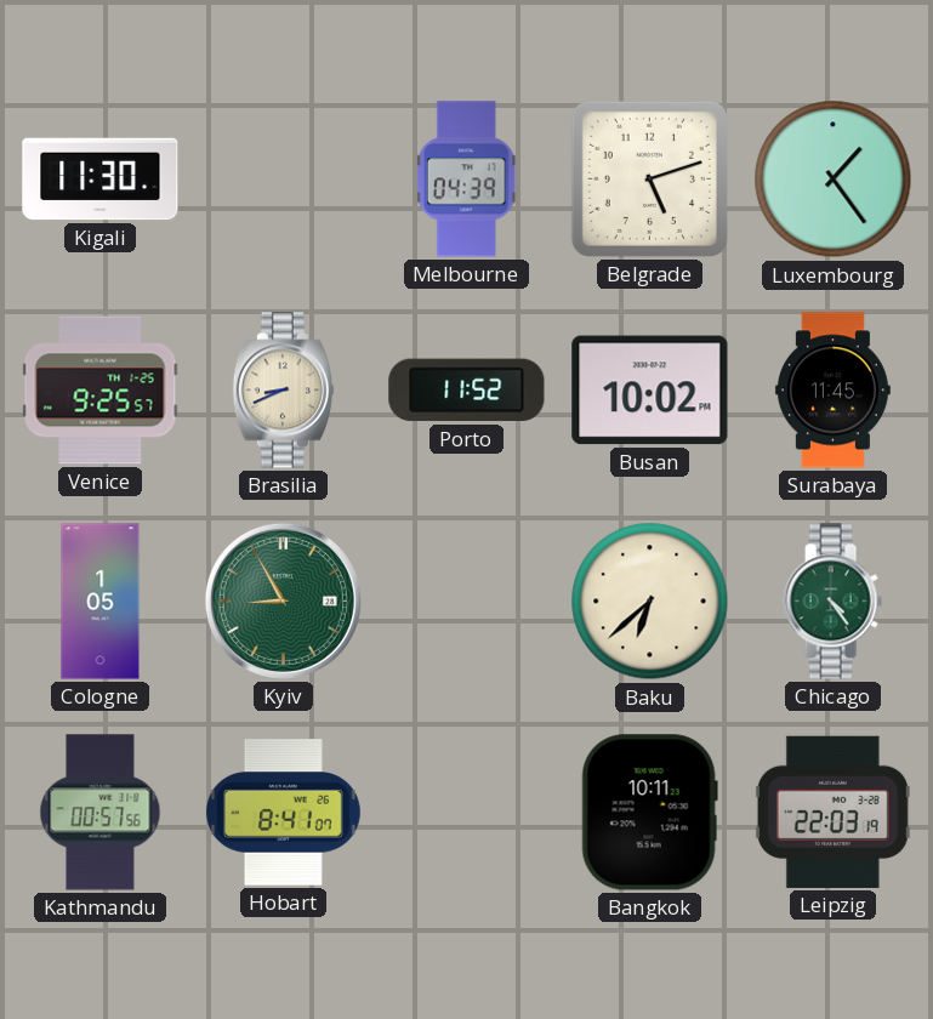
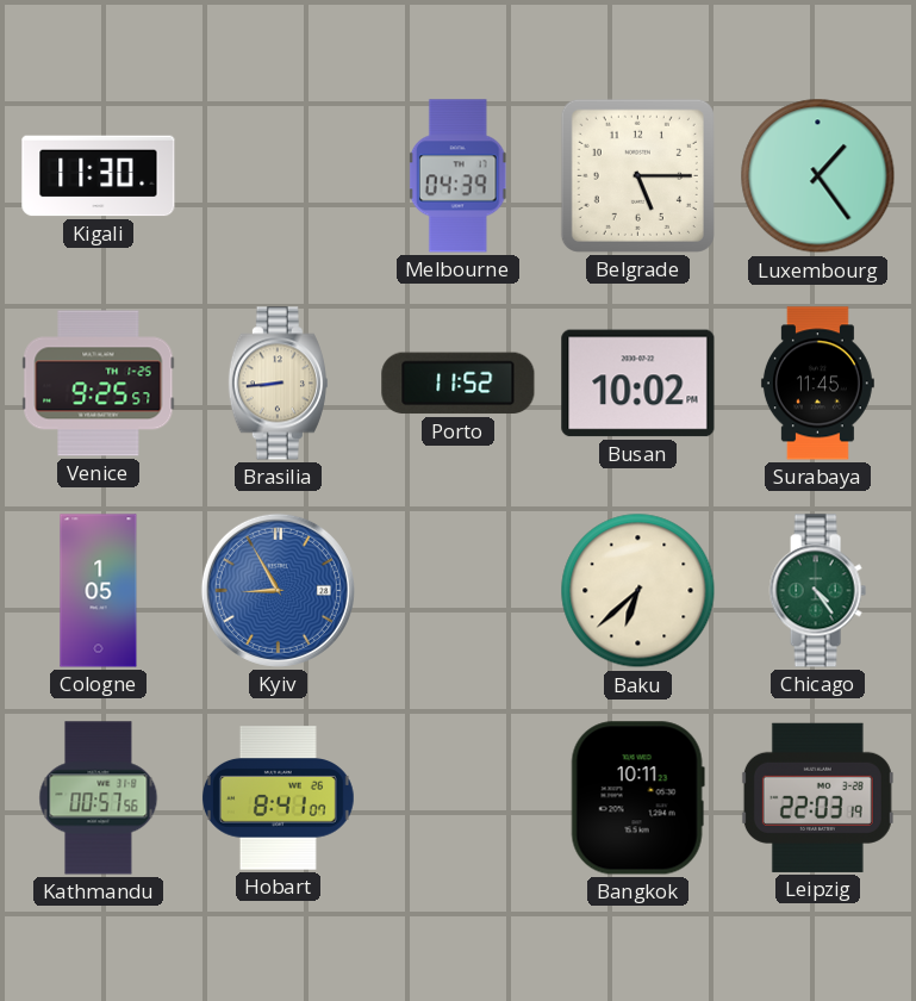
Belgrade: 5:12 -> 5:15
Brasilia: 8:41 -> 8:44
Kyiv dial: green -> blue
